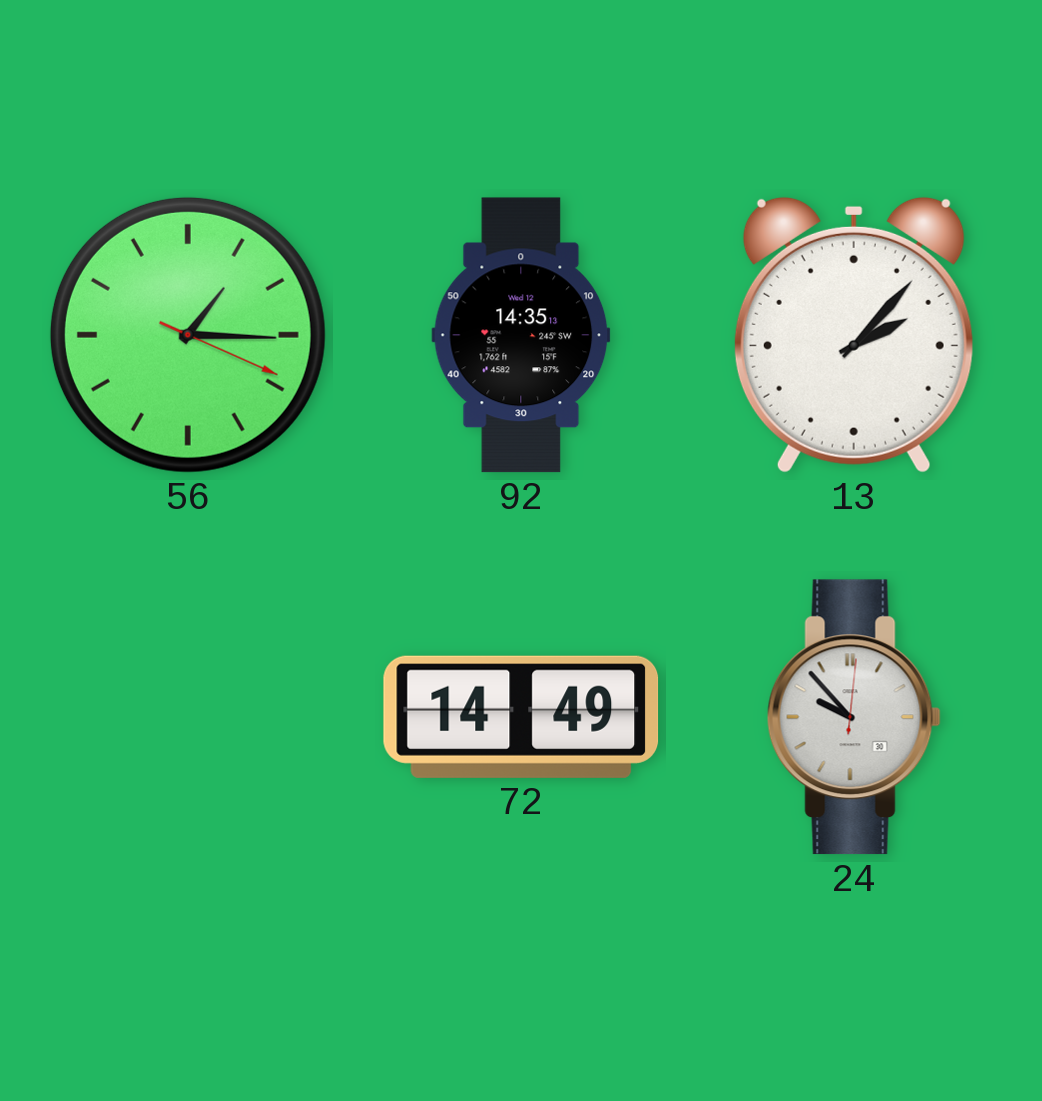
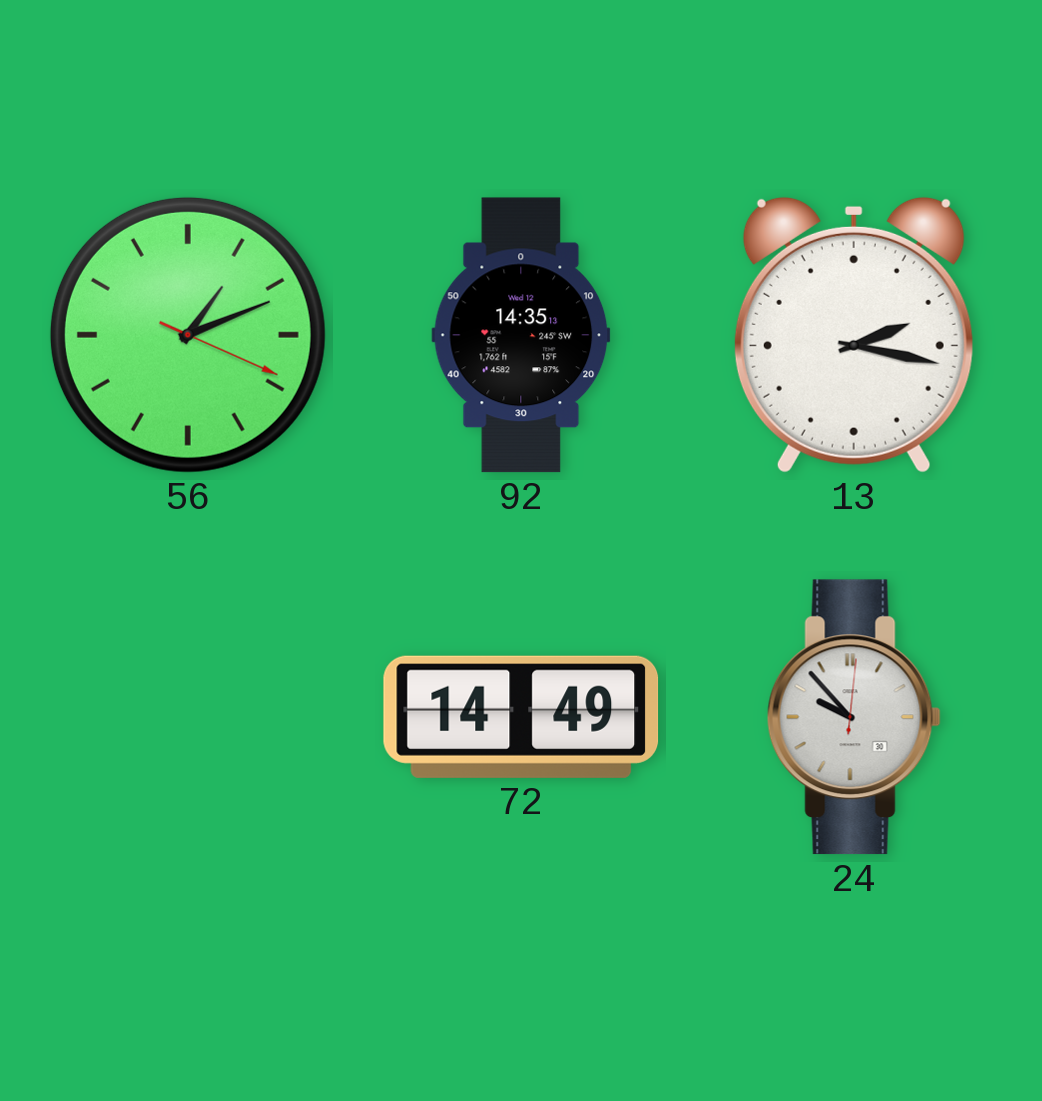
56: 1:15 -> 1:11
13: 2:07 -> 2:17
